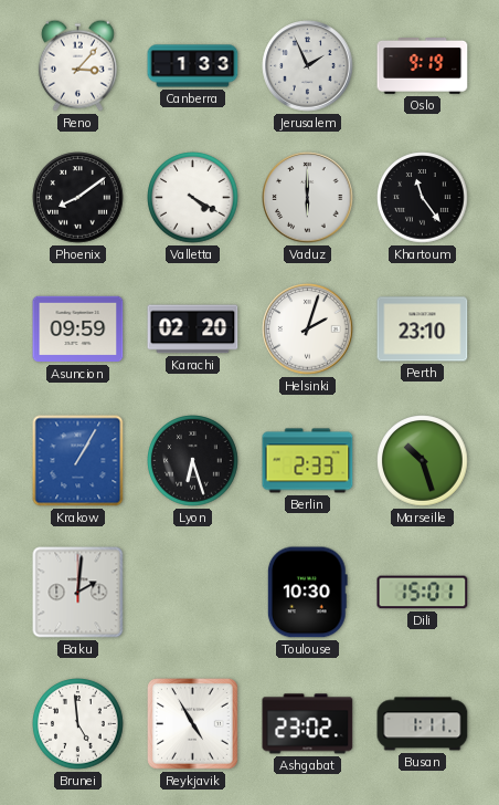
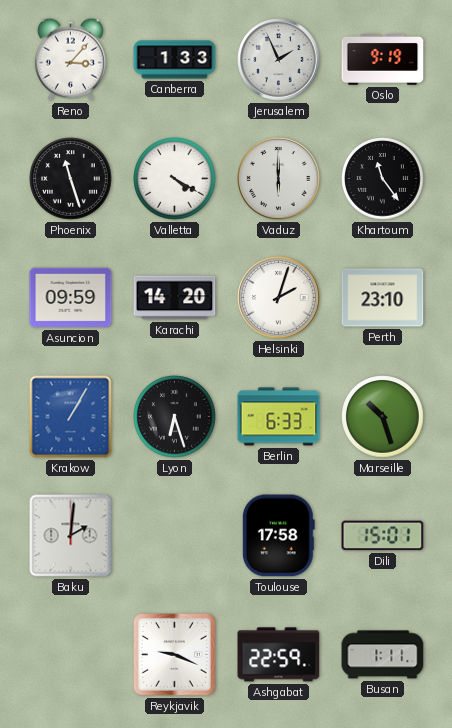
Phoenix: 8:09 -> 11:27
Karachi: 02:20 -> 14:20
Berlin: 2:33 -> 6:33
Toulouse: 10:30 -> 17:58
Brunei: 4:59 -> none
Reykjavik: 4:55 -> 9:19
Ashgabat: 23:02 -> 22:59
